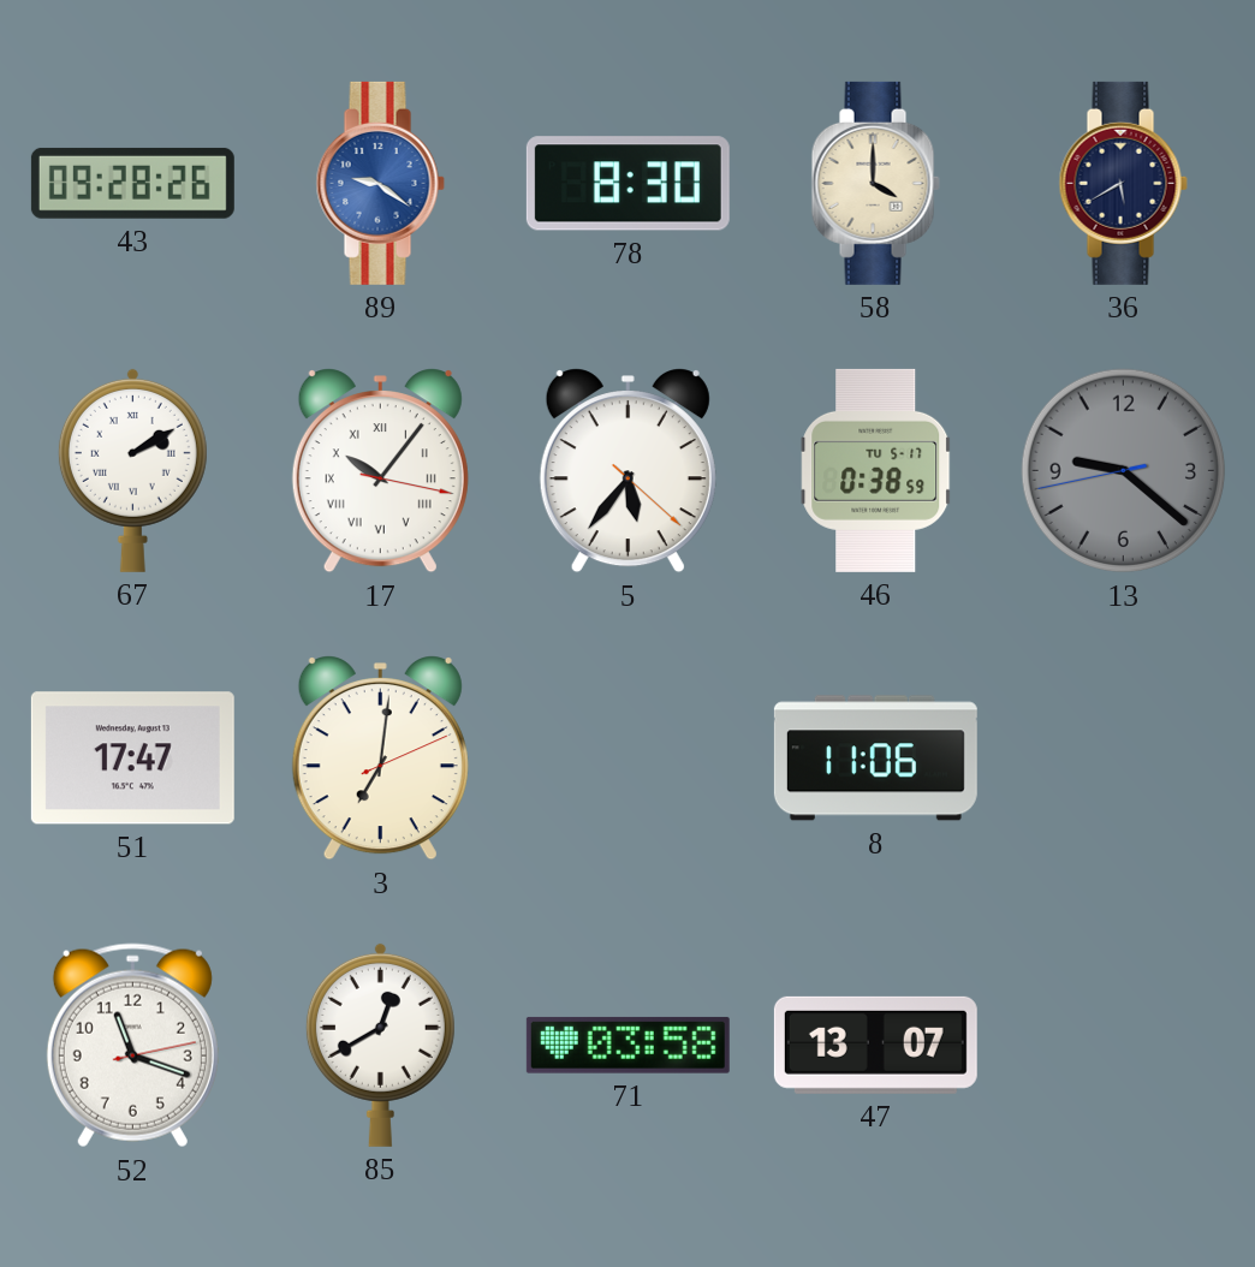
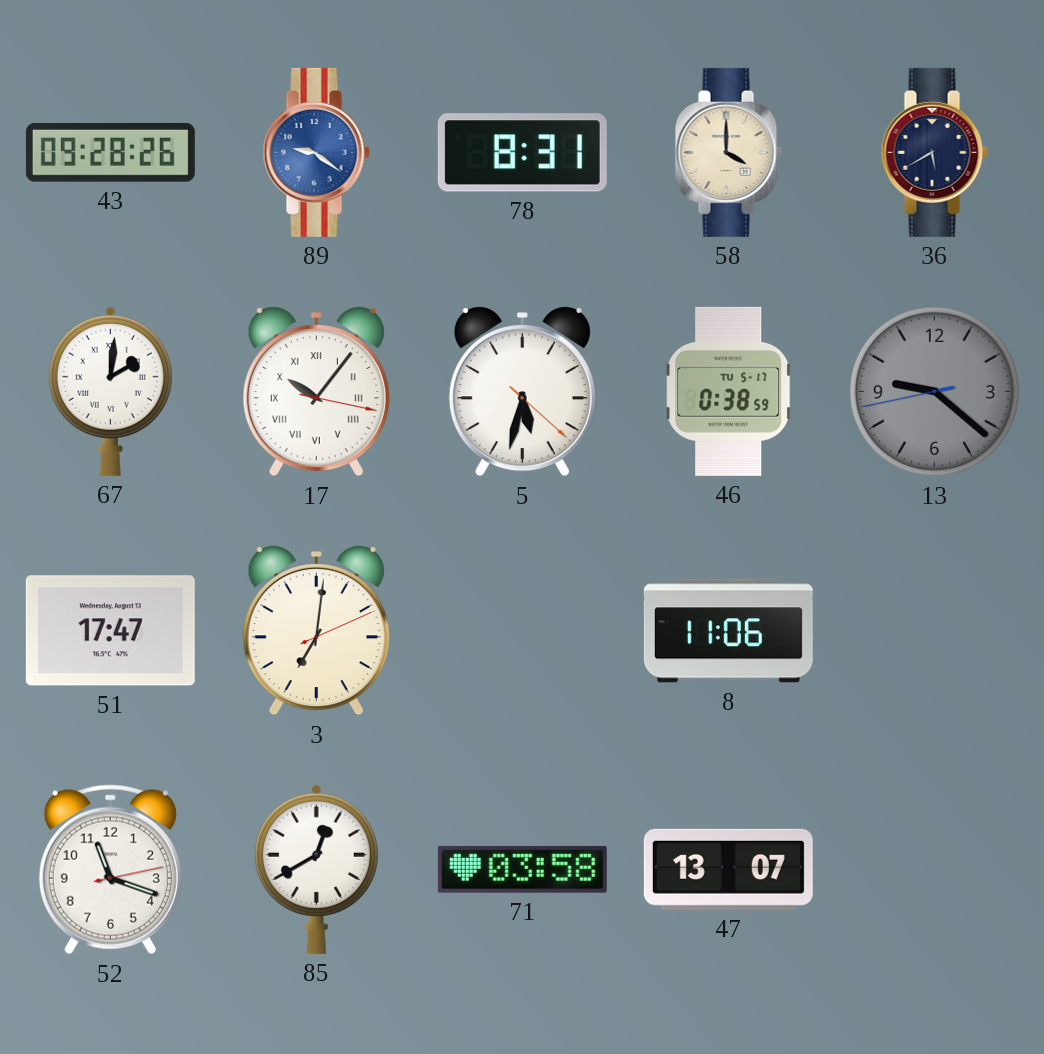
78: 8:30 -> 8:31
67: 2:10 -> 2:01
5: 5:36 -> 5:32
